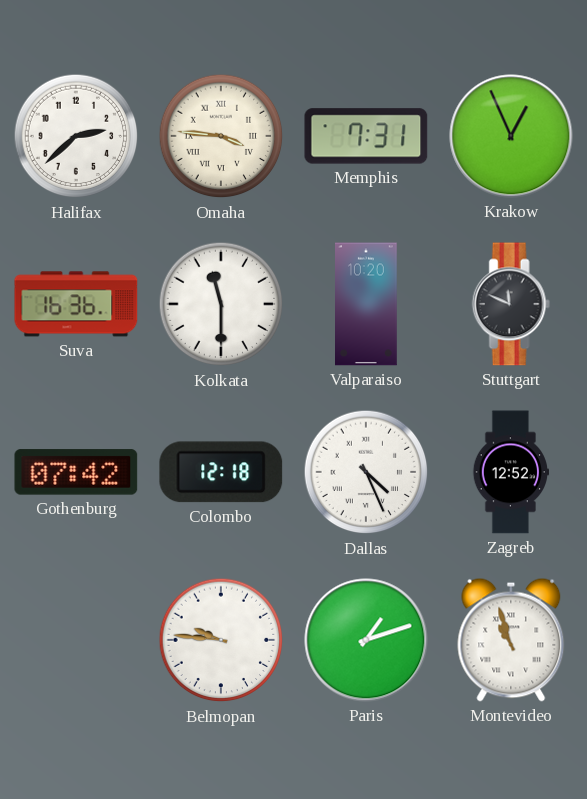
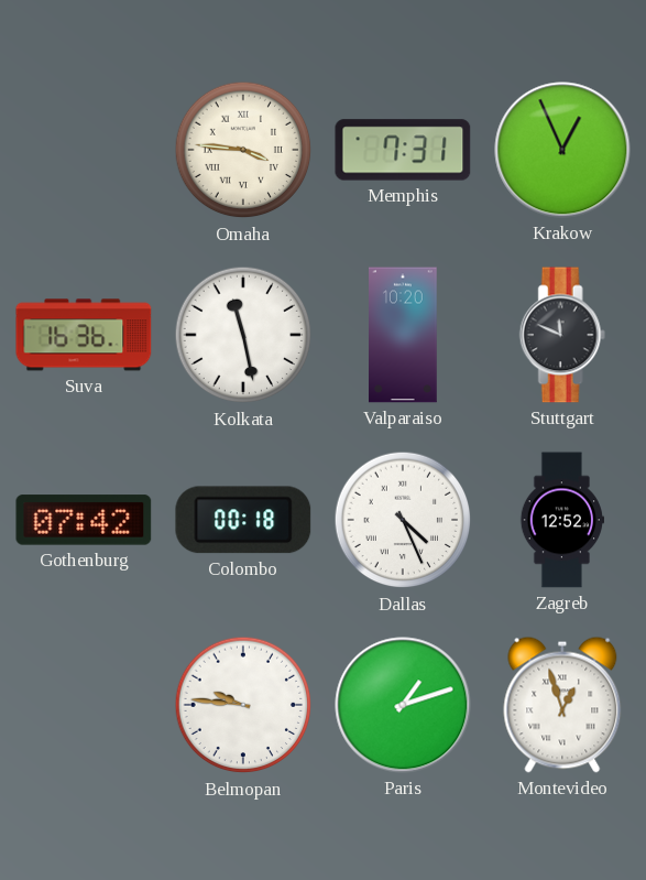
Halifax: 2:38 -> none
Kolkata: 11:30 -> 11:28
Colombo: 12:18 -> 00:18
Montevideo: 10:57 -> 12:57
